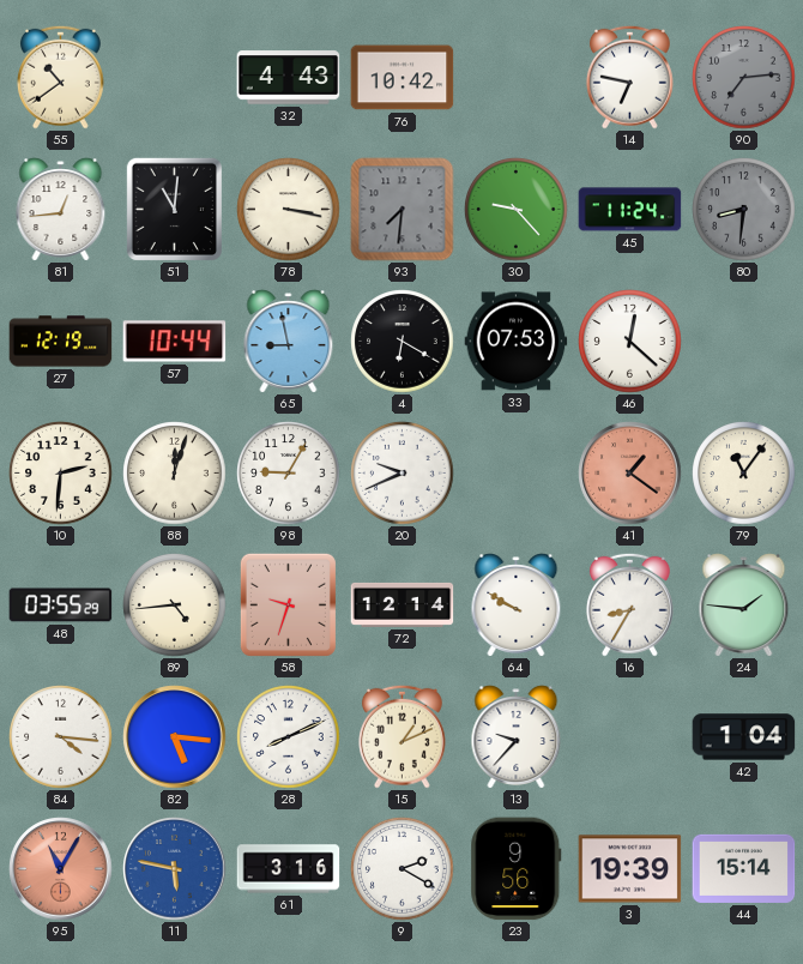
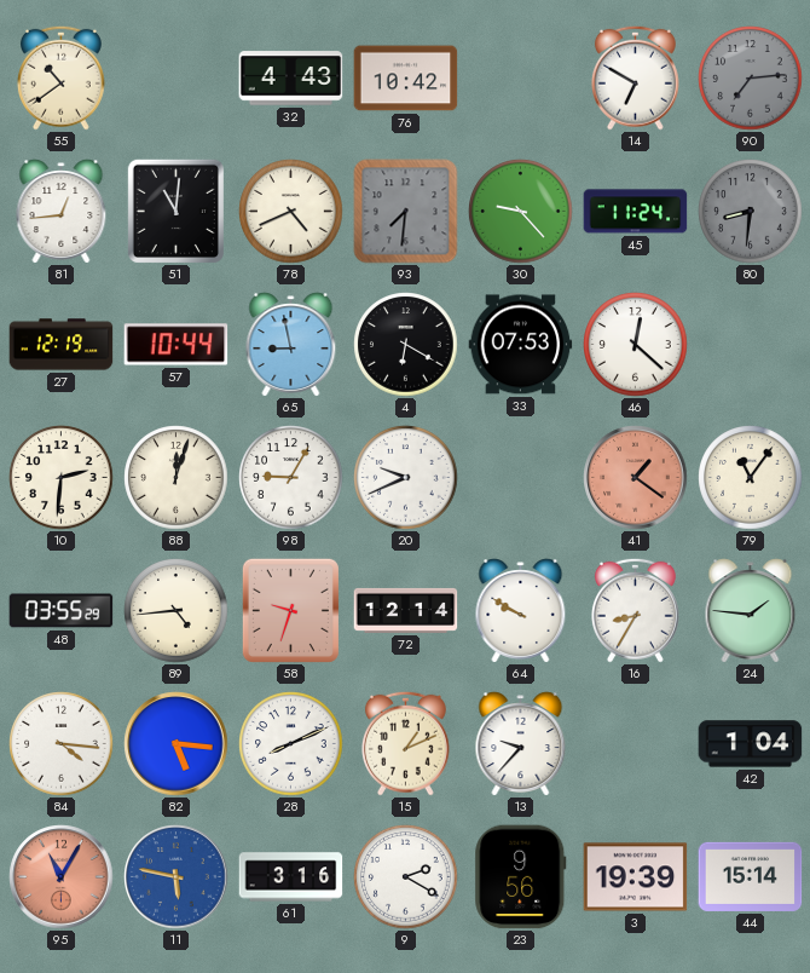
14: 6:47 -> 6:50
78: 3:17 -> 4:41
